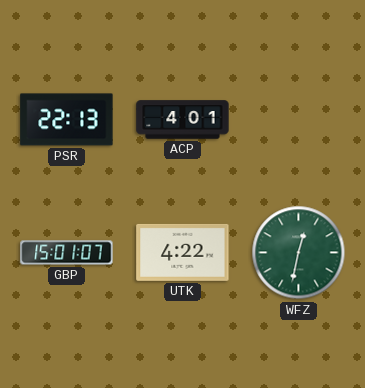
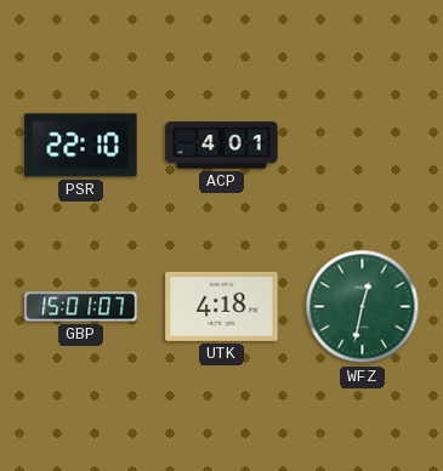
PSR: 22:13 -> 22:10
UTK: 4:22 -> 4:18
